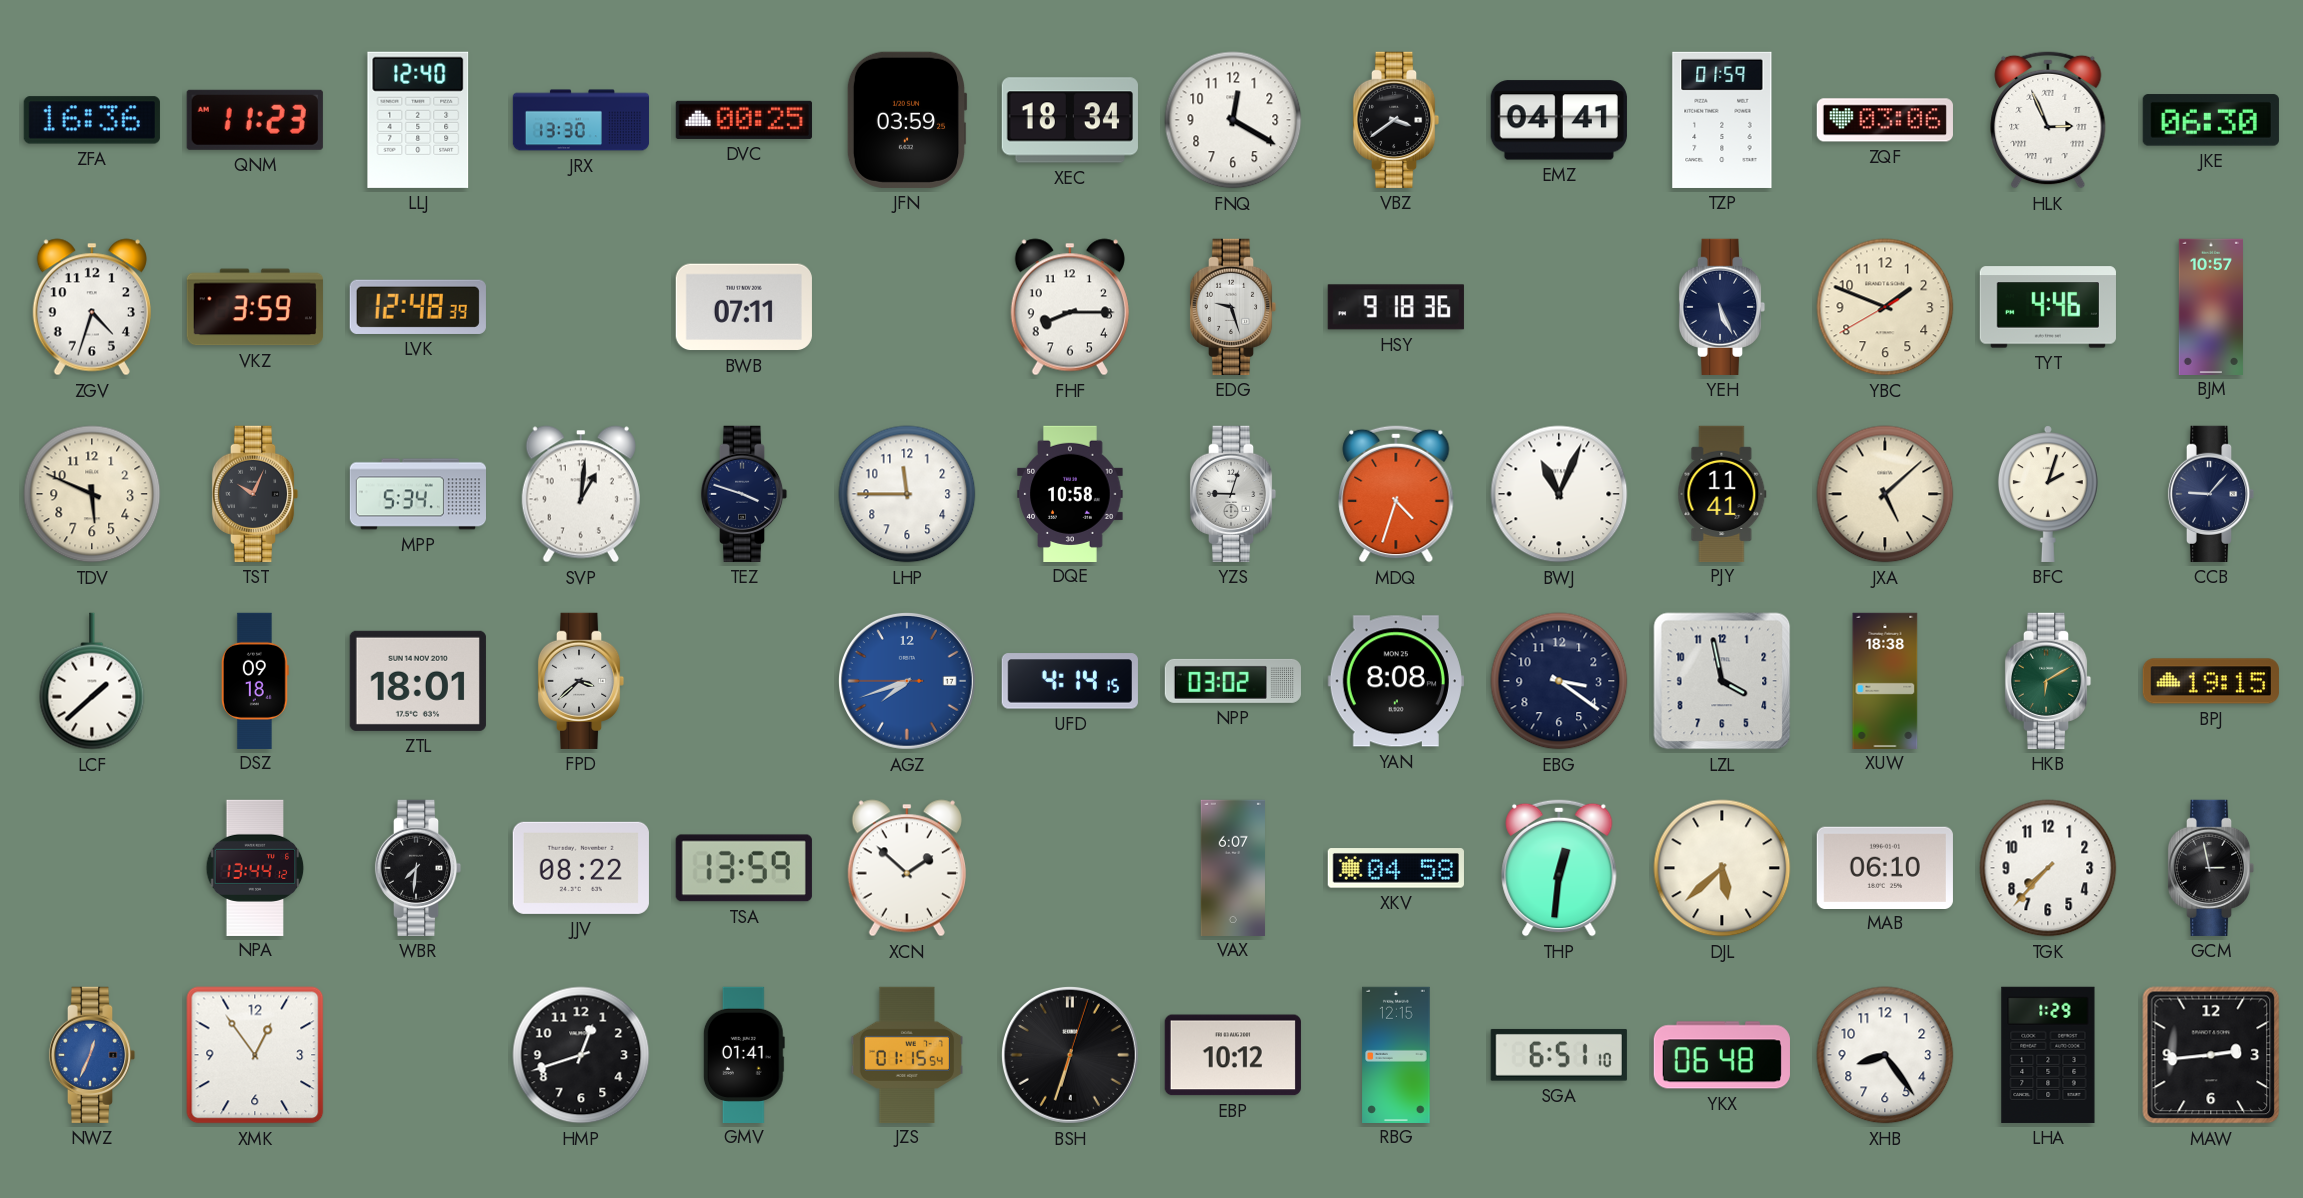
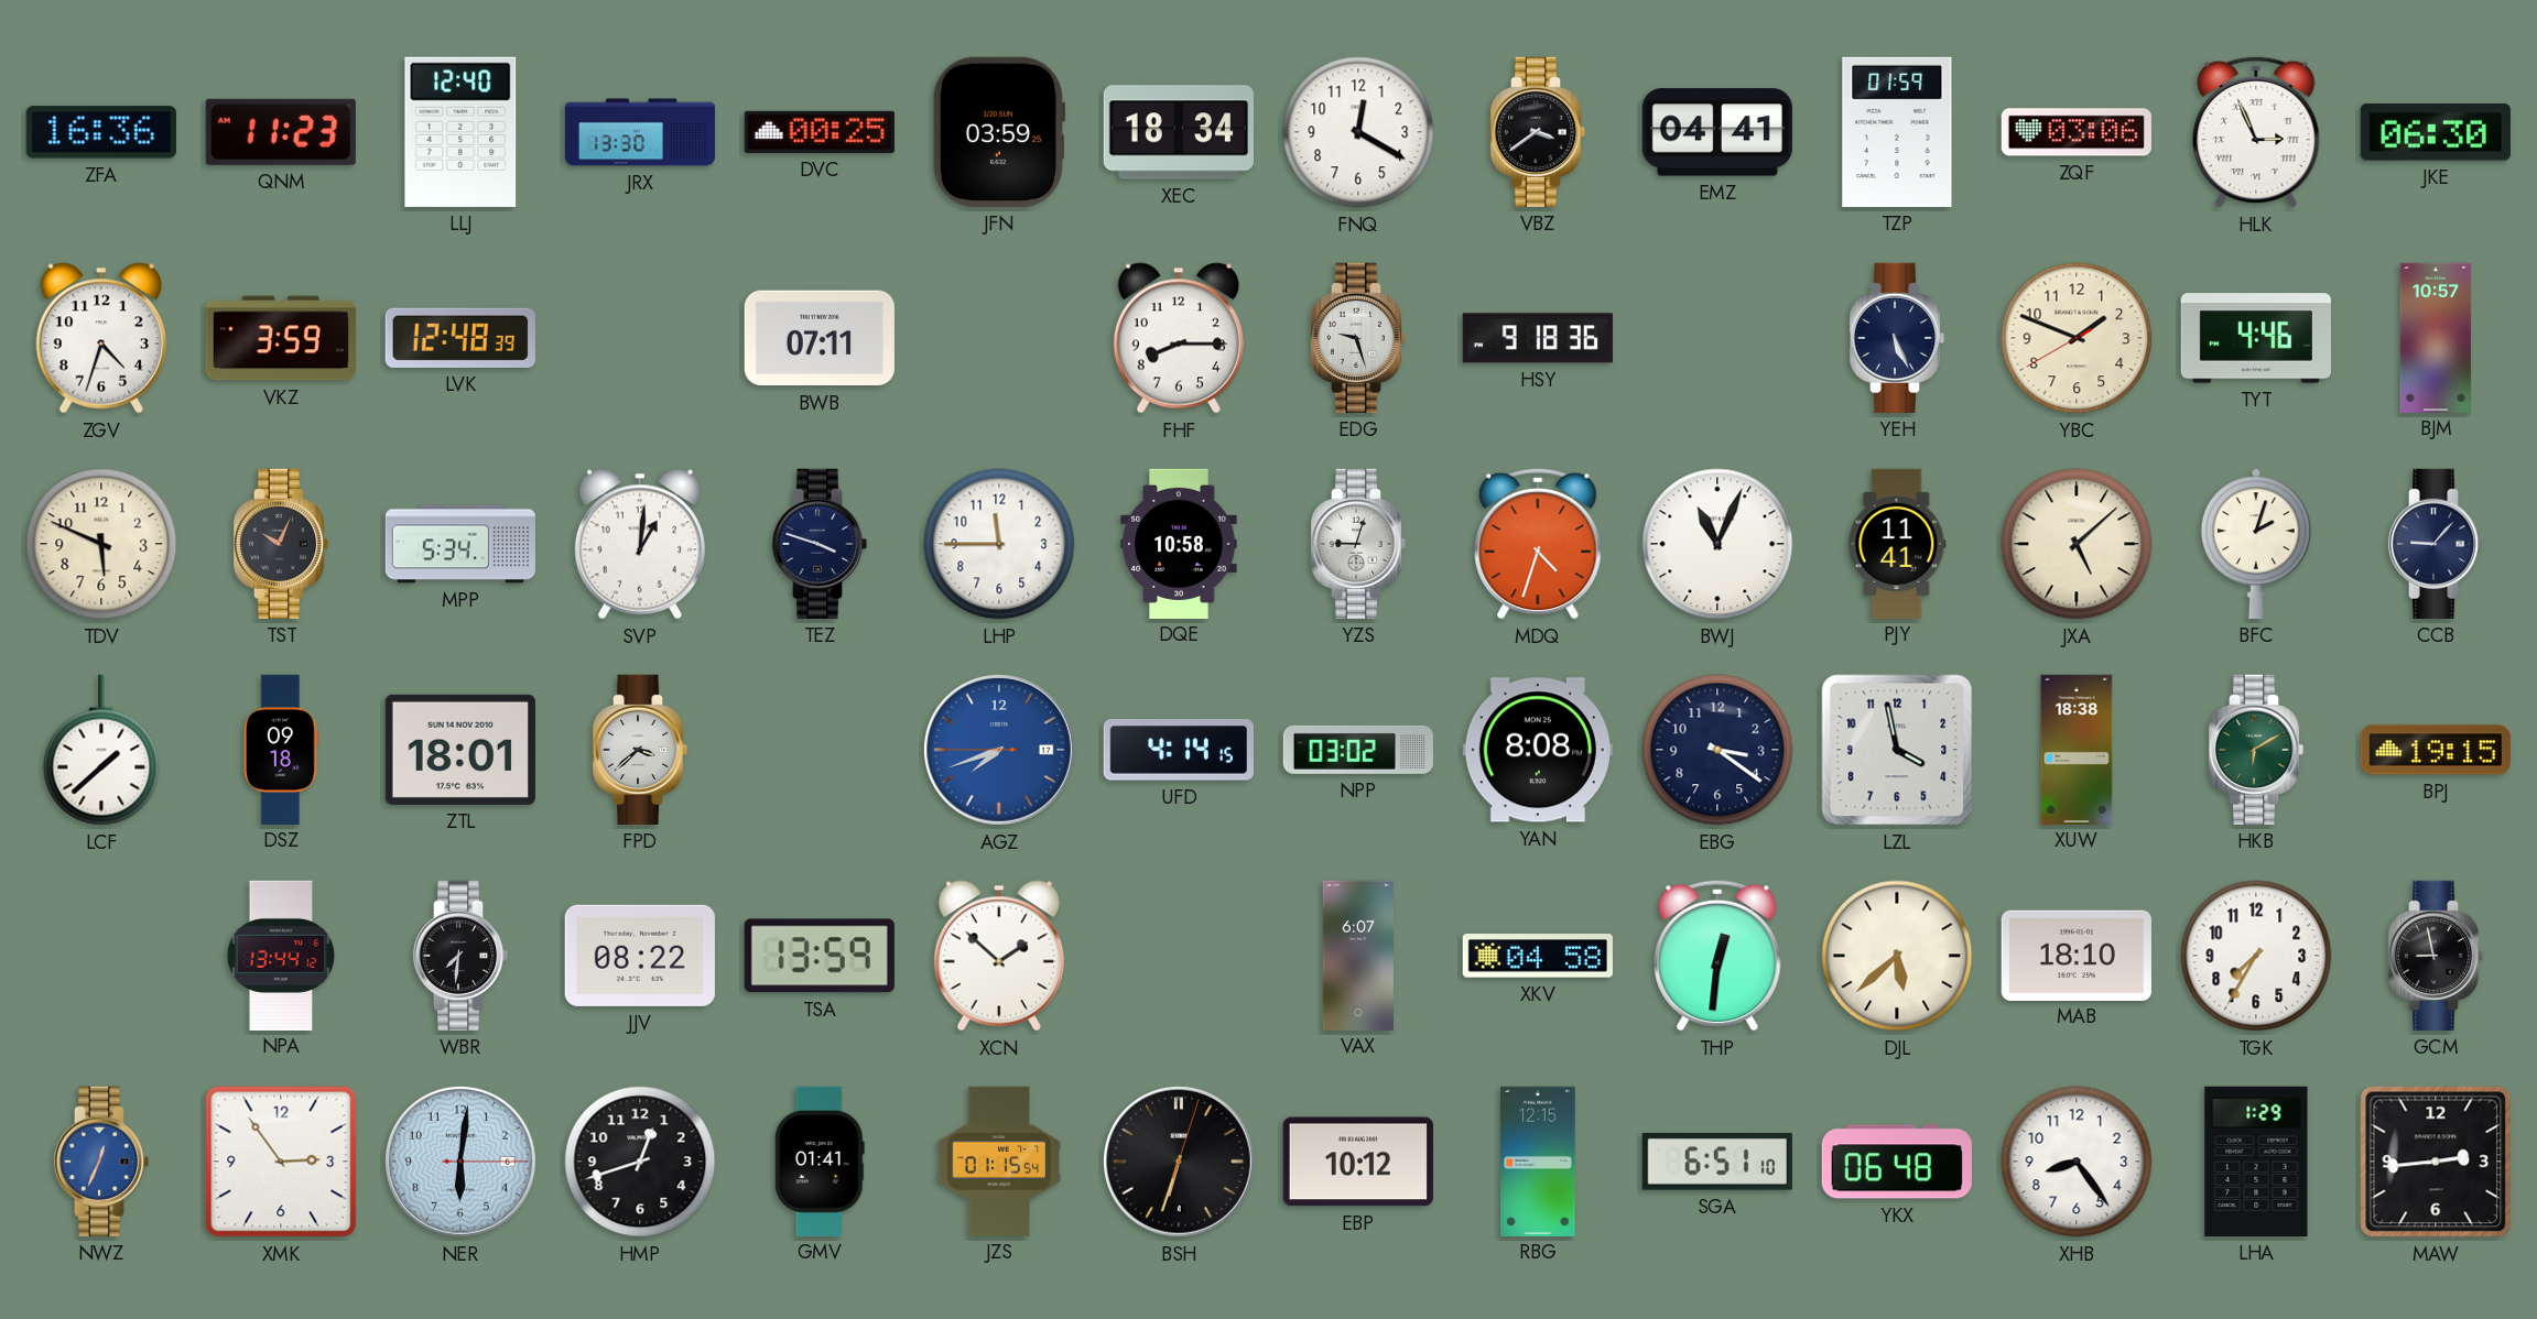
MAB: 06:10 -> 18:10
TGK: 7:37 -> 7:35
GCM: 2:58 -> 8:58
XMK: 12:54 -> 2:54
NER: none -> 6:01
